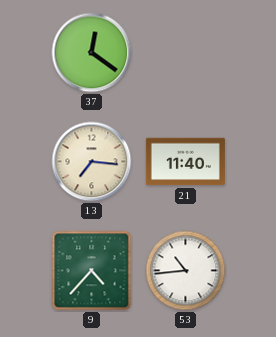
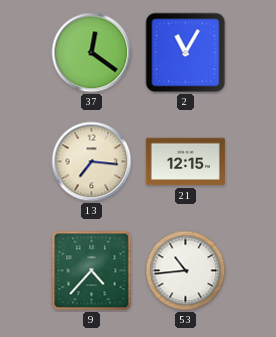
2: none -> 11:05
21: 11:40 -> 12:15
